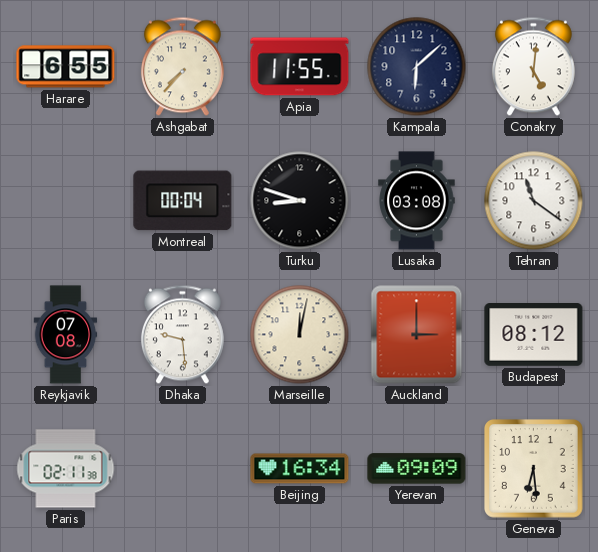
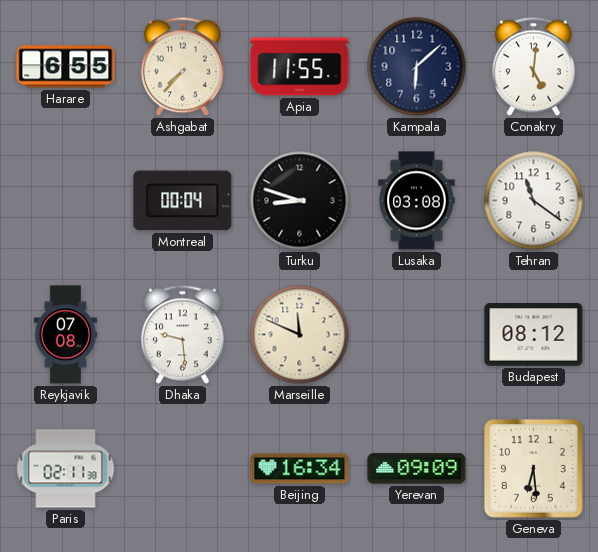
Marseille: 12:02 -> 11:49
Auckland: 3:00 -> none
